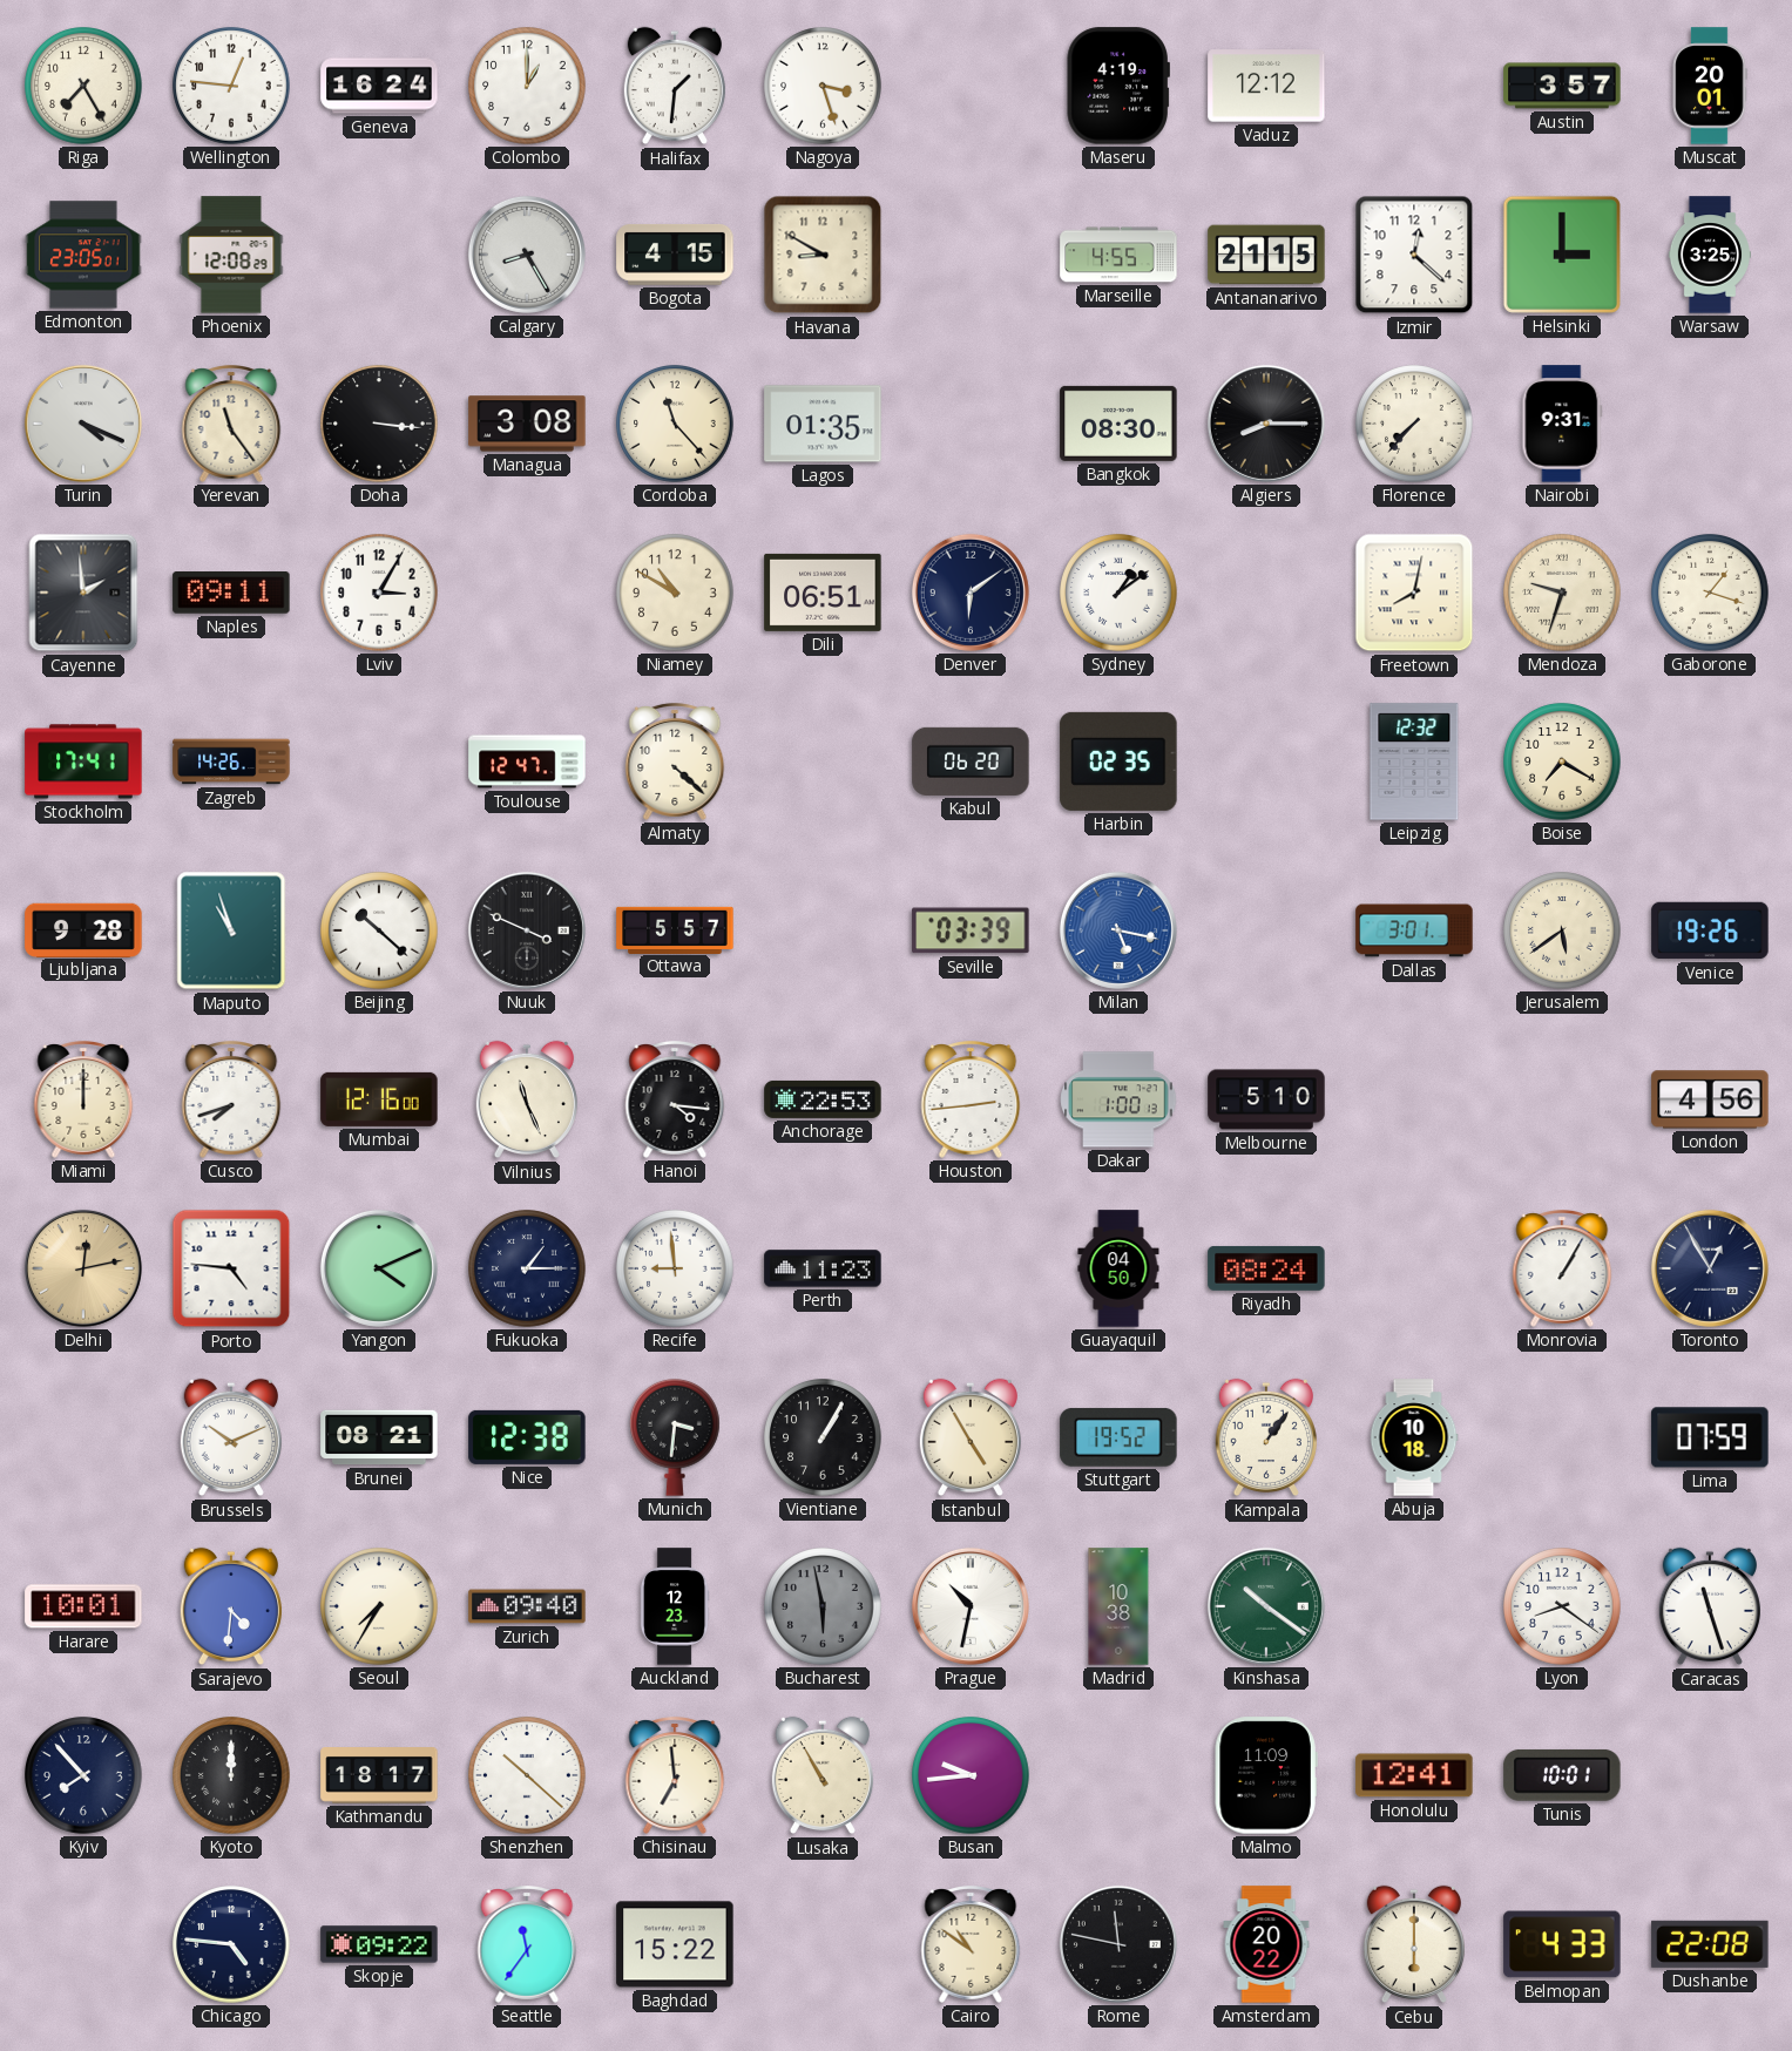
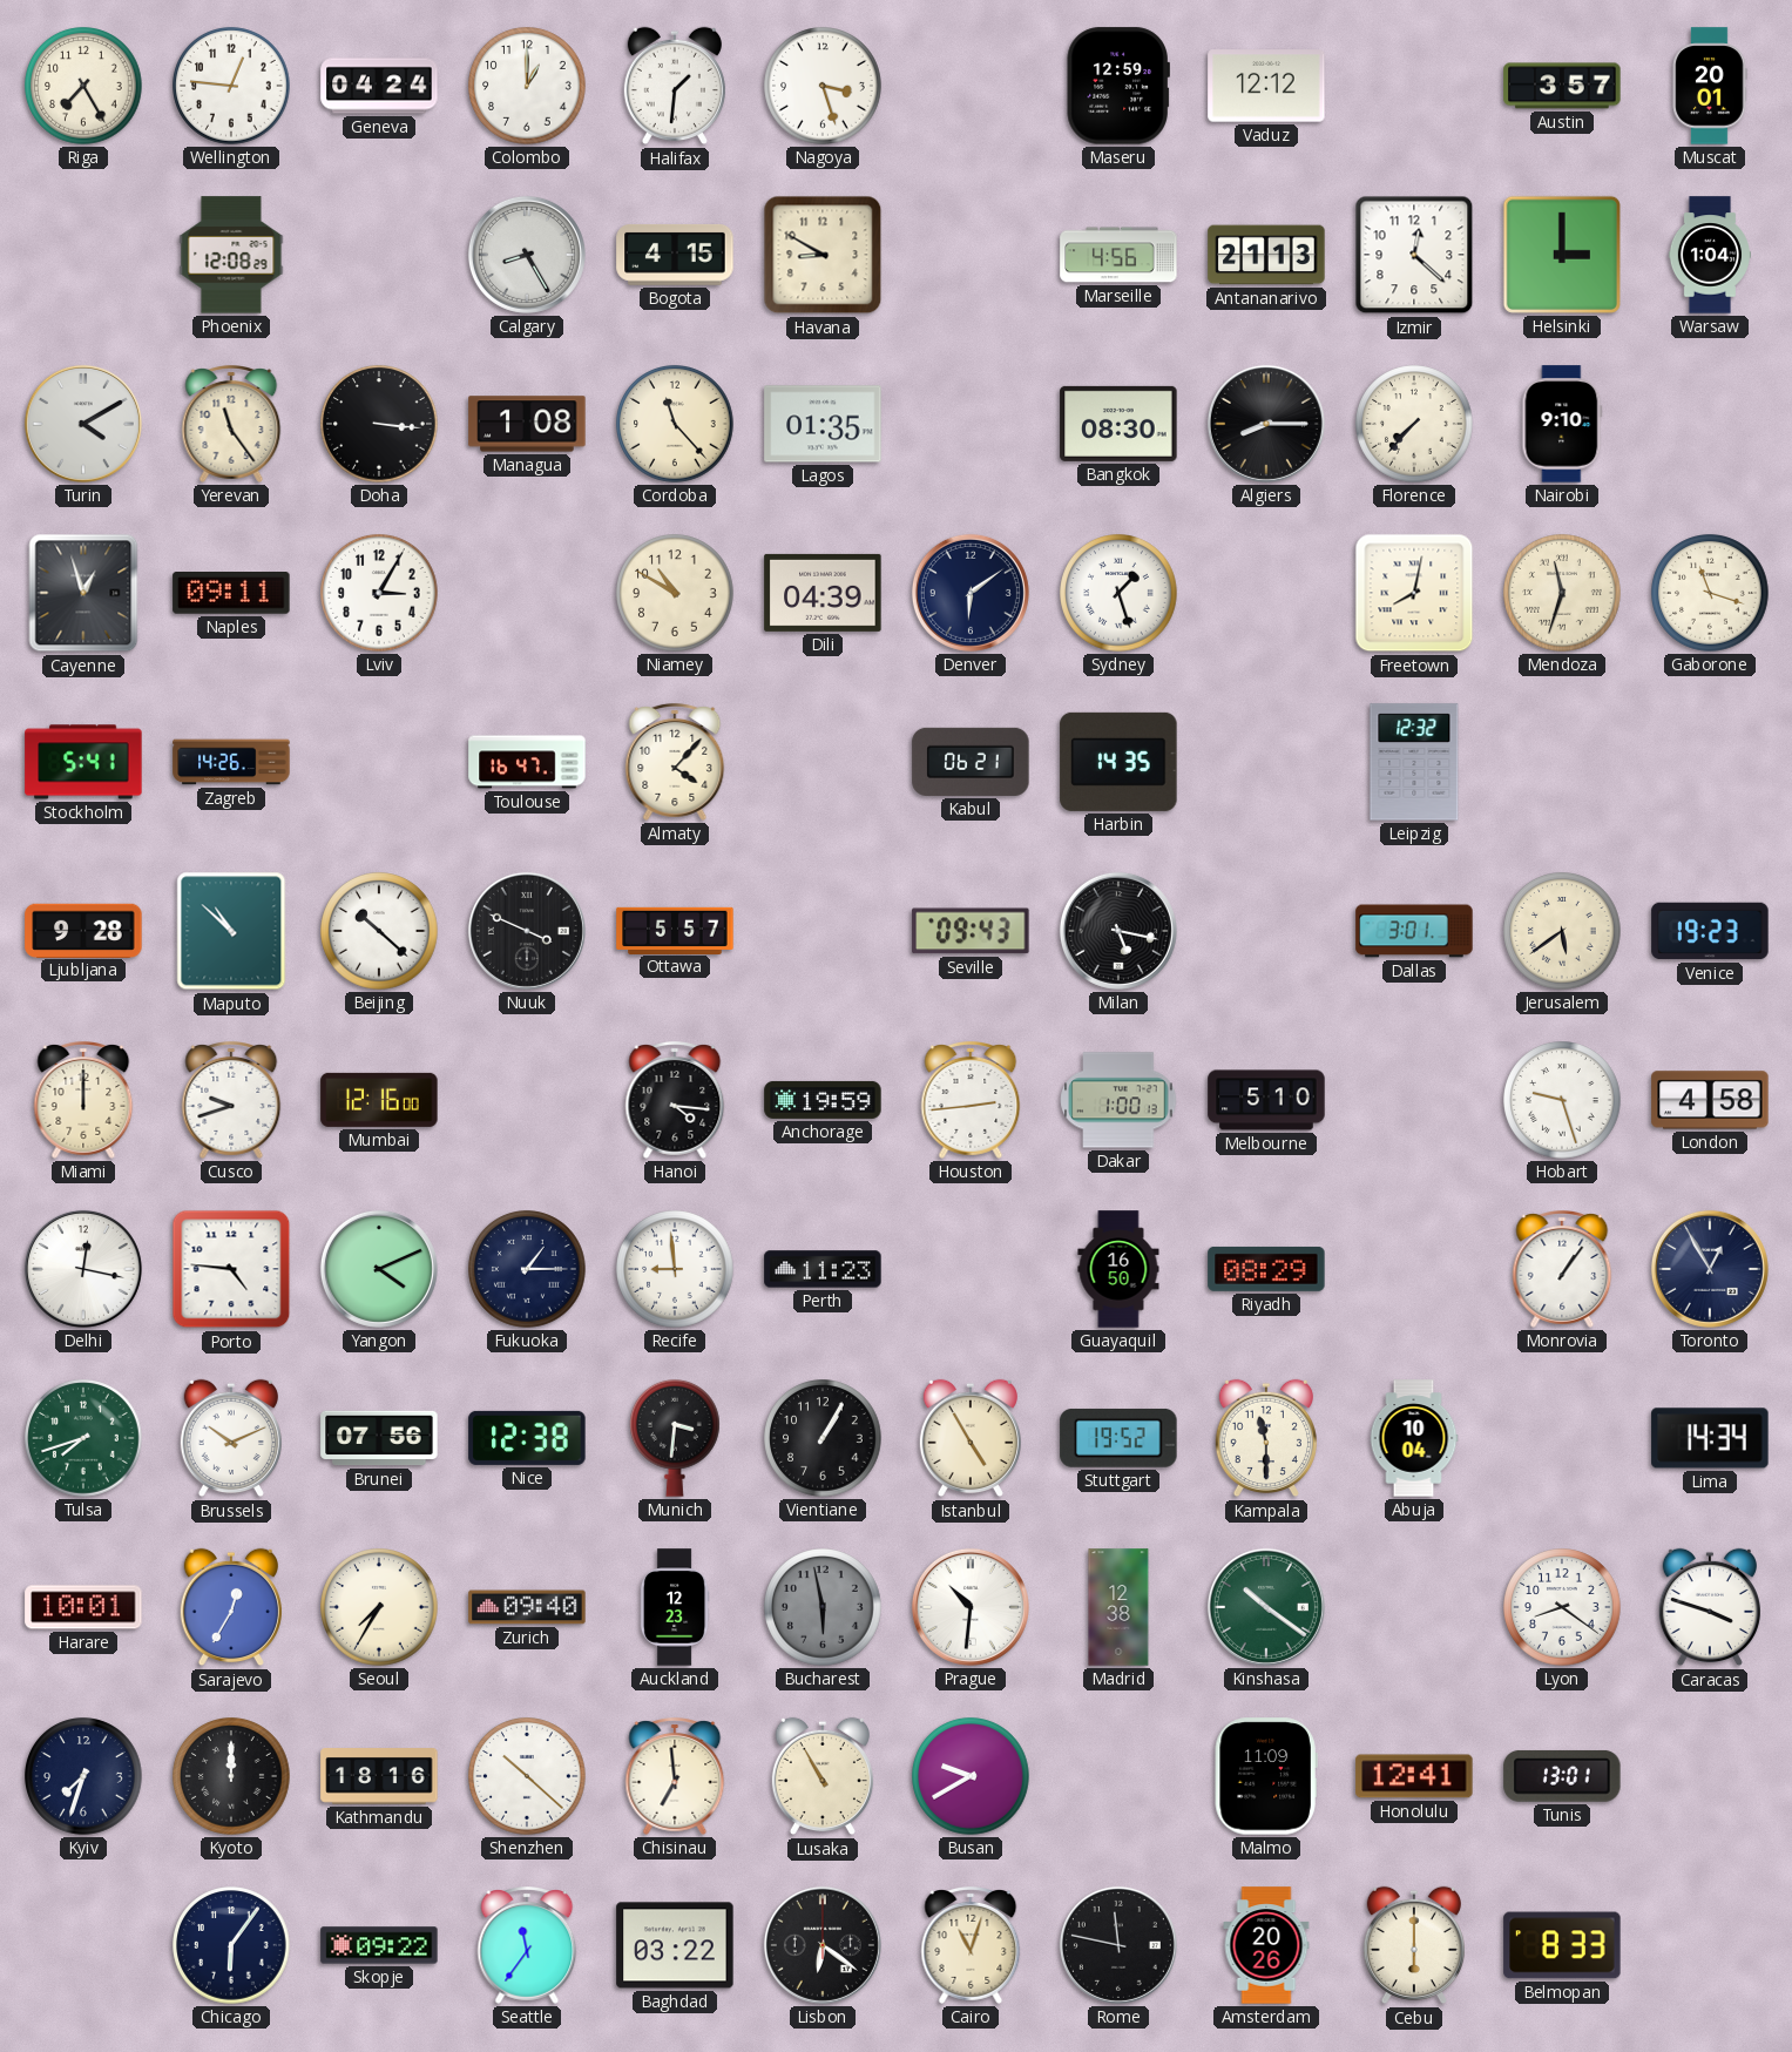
Geneva: 16:24 -> 04:24
Maseru: 4:19 -> 12:59
Edmonton: 23:05 -> none
Marseille: 4:55 -> 4:56
Antananarivo: 21:15 -> 21:13
Warsaw: 3:25 -> 1:04
Turin: 4:19 -> 4:10
Managua: 3:08 -> 1:08
Nairobi: 9:31 -> 9:10
Cayenne: 1:59 -> 12:57
Dili: 06:51 -> 04:39
Sydney: 1:09 -> 1:27
Mendoza: 9:33 -> 11:33
Gaborone: 1:18 -> 11:18
Stockholm: 17:41 -> 5:41
Toulouse: 12:47 -> 16:47
Almaty: 4:22 -> 4:07
Kabul: 06:20 -> 06:21
Harbin: 02:35 -> 14:35
Boise: 7:20 -> none
Maputo: 10:57 -> 10:52
Seville: 03:39 -> 09:43
Milan dial: blue -> black
Venice: 19:26 -> 19:23
Cusco: 7:42 -> 9:42
Vilnius: 11:26 -> none
Anchorage: 22:53 -> 19:59
Hobart: none -> 9:27
London: 4:56 -> 4:58
Delhi: 12:13 -> 12:17
Delhi dial: champagne -> white
Guayaquil: 04:50 -> 16:50
Riyadh: 08:24 -> 08:29
Monrovia: 1:05 -> 1:06
Tulsa: none -> 7:42
Brunei: 08:21 -> 07:56
Kampala: 1:06 -> 11:30
Abuja: 10:18 -> 10:04
Lima: 07:59 -> 14:34
Sarajevo: 4:31 -> 12:35
Prague: 10:32 -> 10:31
Madrid: 10:38 -> 12:38
Caracas: 11:27 -> 3:48
Kyiv: 7:53 -> 7:33
Kathmandu: 18:17 -> 18:16
Busan: 9:44 -> 9:40
Tunis: 10:01 -> 13:01
Chicago: 4:46 -> 6:06
Baghdad: 15:22 -> 03:22
Lisbon: none -> 6:21
Cairo: 10:51 -> 11:03
Amsterdam: 20:22 -> 20:26
Belmopan: 4:33 -> 8:33
Dushanbe: 22:08 -> none
